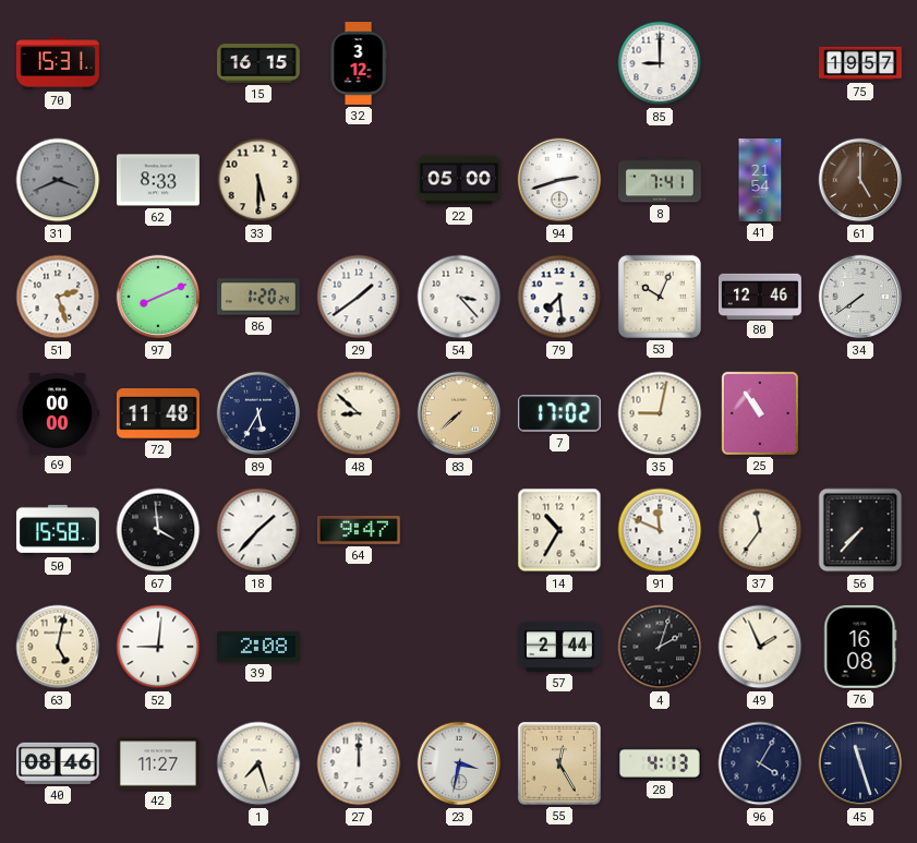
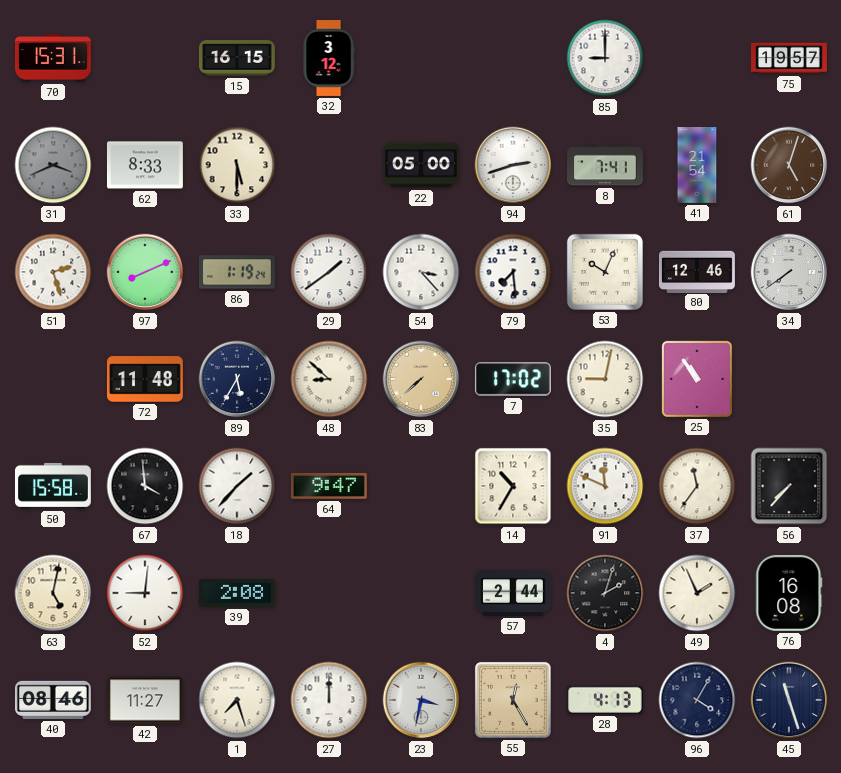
61: 5:00 -> 5:03
86: 1:20 -> 1:19
69: 00:00 -> none
